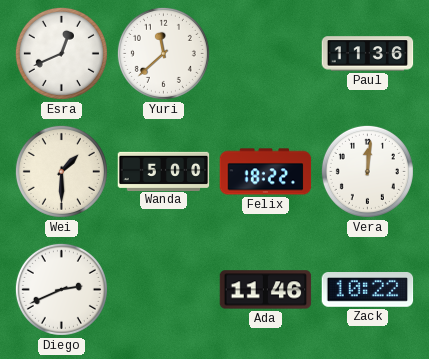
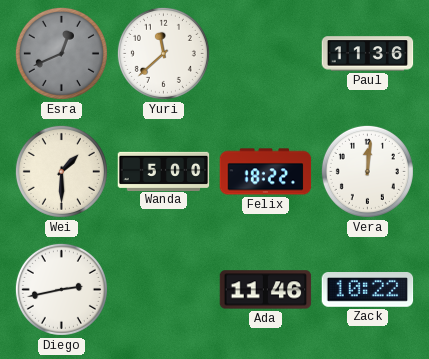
Esra dial: white -> grey
Diego: 2:41 -> 2:43
